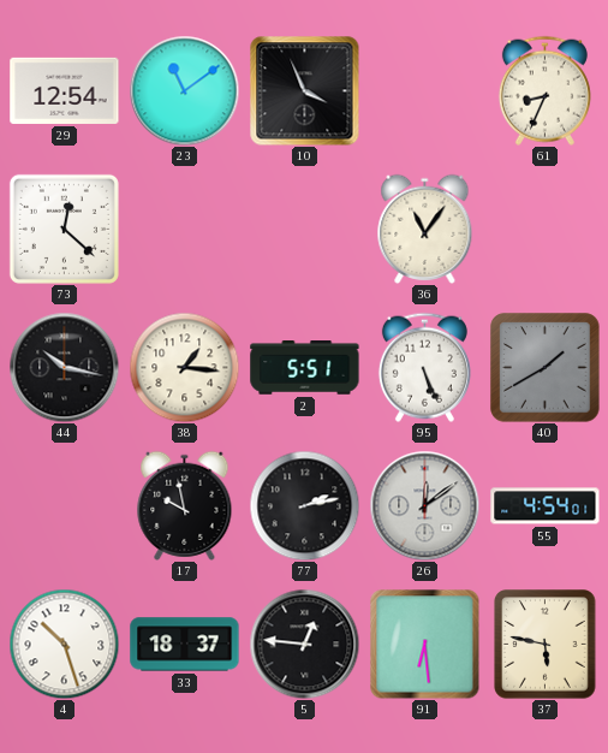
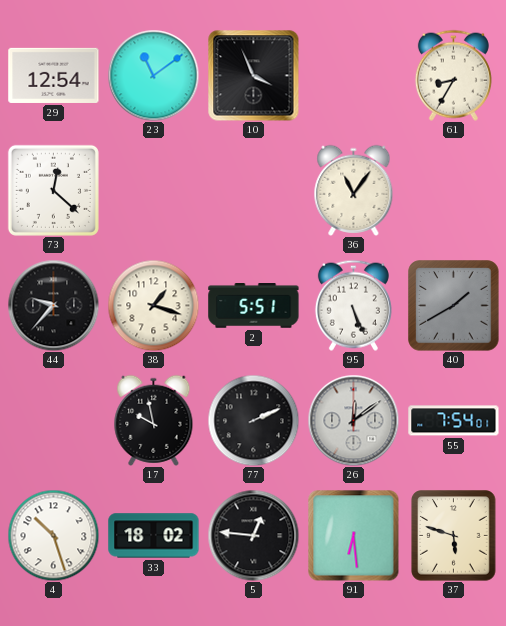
61: 8:34 -> 8:35
44: 10:17 -> 9:37
38: 1:16 -> 1:18
77: 2:13 -> 2:11
55: 4:54 -> 7:54
33: 18:37 -> 18:02
37: 5:47 -> 5:48
